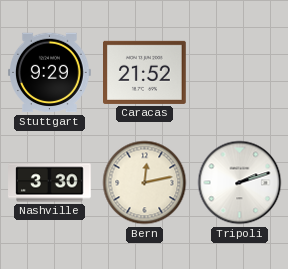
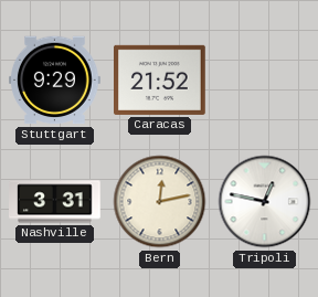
Nashville: 3:30 -> 3:31
Tripoli: 2:12 -> 12:47
